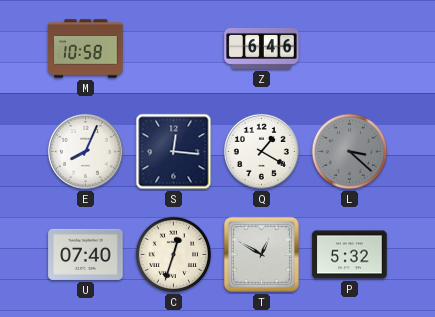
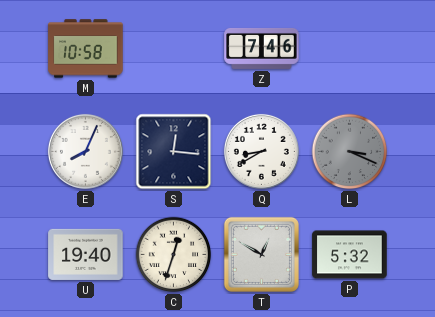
Z: 6:46 -> 7:46
Q: 1:20 -> 8:40
L: 3:22 -> 3:19
U: 07:40 -> 19:40
